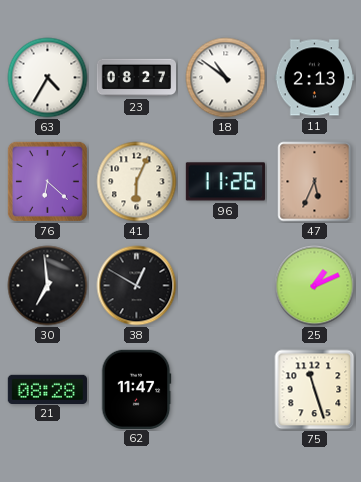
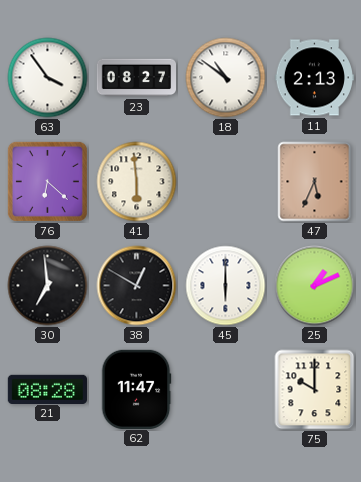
63: 4:35 -> 3:54
41: 6:04 -> 5:59
96: 11:26 -> none
45: none -> 6:00
75: 11:27 -> 10:00
